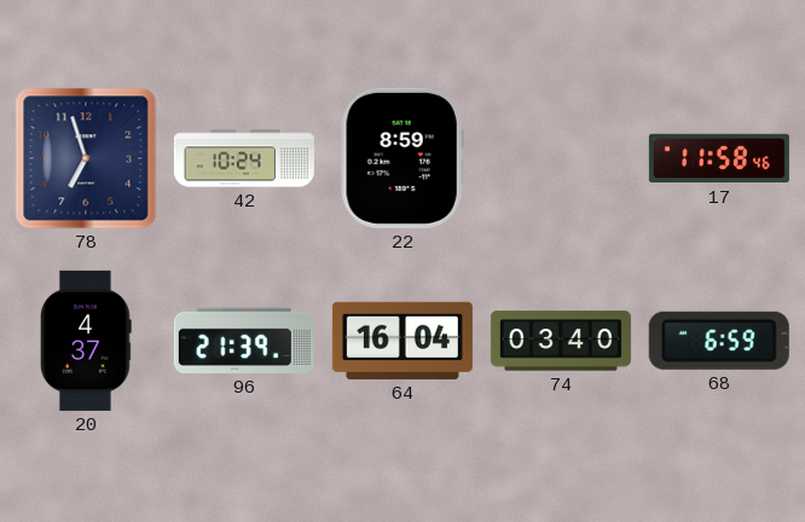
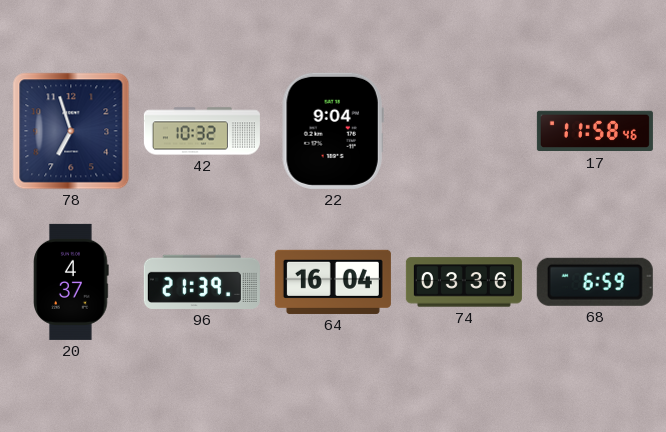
42: 10:24 -> 10:32
22: 8:59 -> 9:04
74: 03:40 -> 03:36
